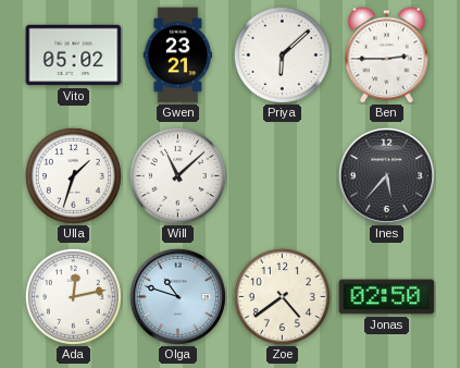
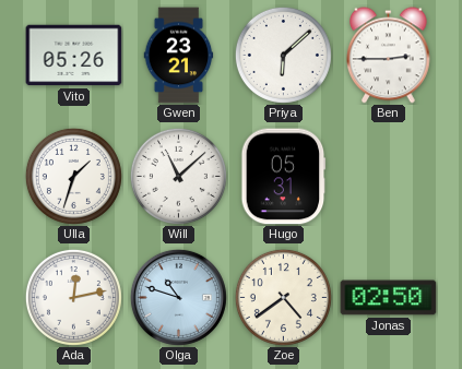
Vito: 05:02 -> 05:26
Hugo: none -> 05:31
Ines: 5:37 -> none
